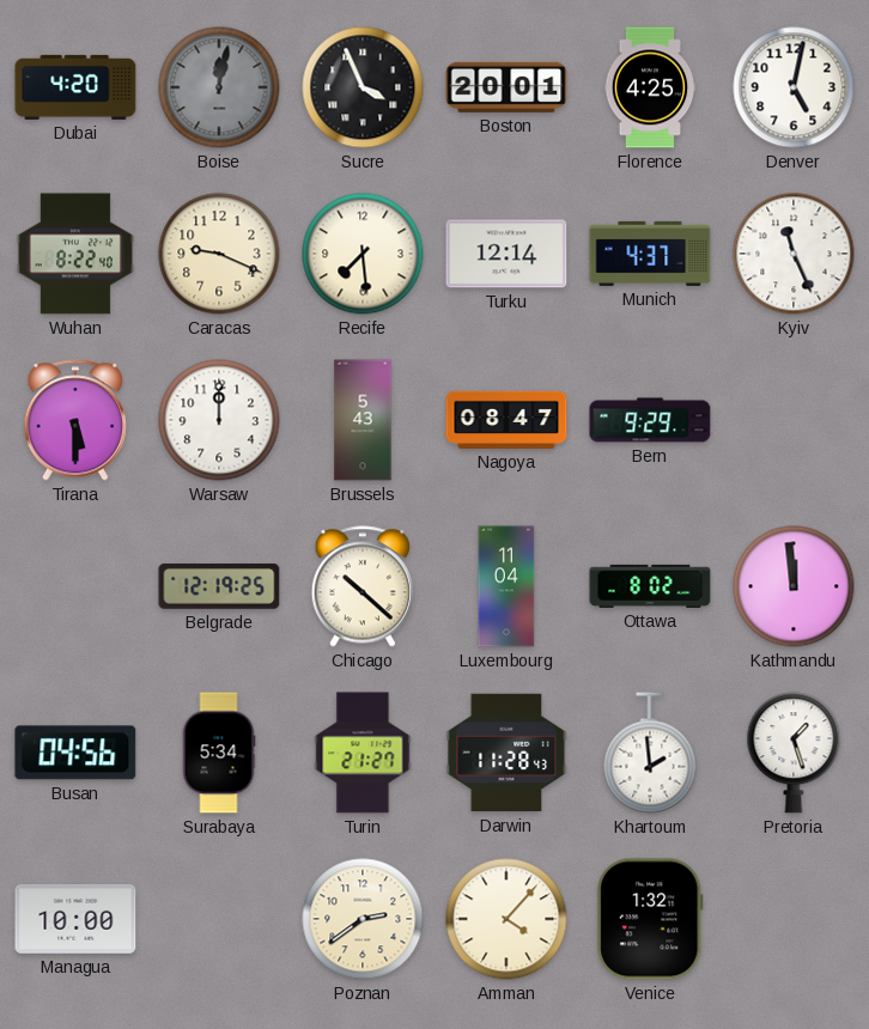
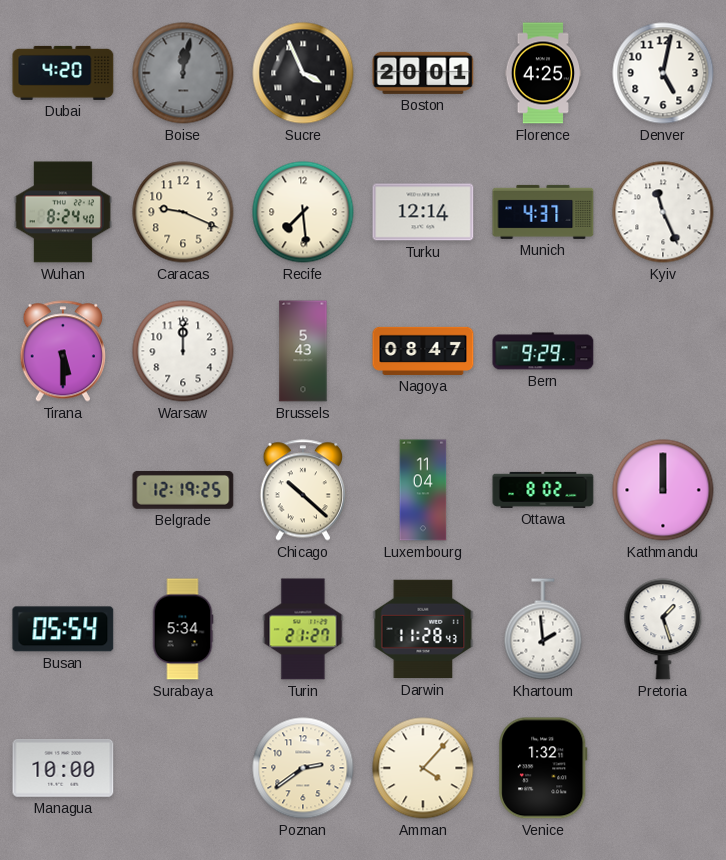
Wuhan: 8:22 -> 8:24
Kathmandu: 11:59 -> 12:00
Busan: 04:56 -> 05:54
